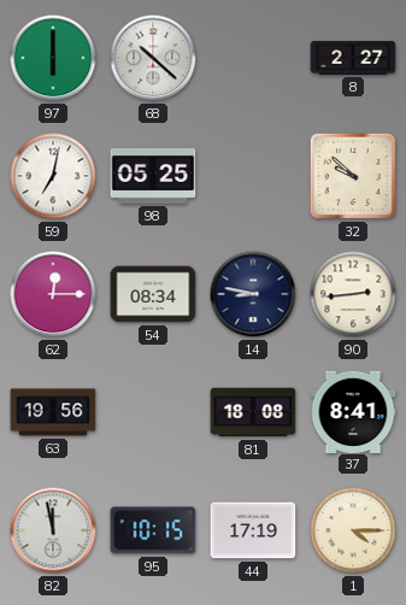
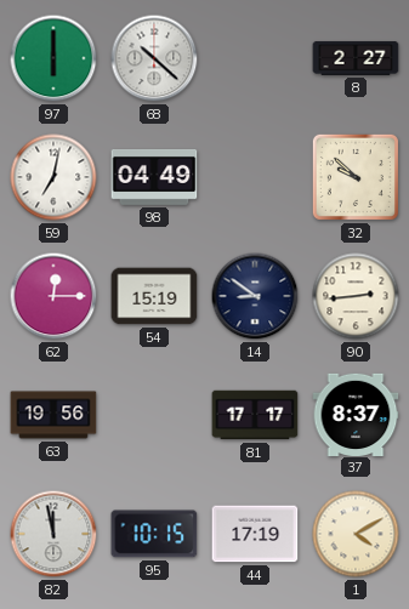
98: 05:25 -> 04:49
54: 08:34 -> 15:19
14: 8:47 -> 8:51
81: 18:08 -> 17:17
37: 8:41 -> 8:37
1: 4:15 -> 4:10
